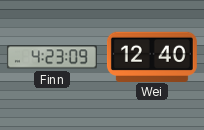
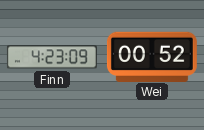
Wei: 12:40 -> 00:52
